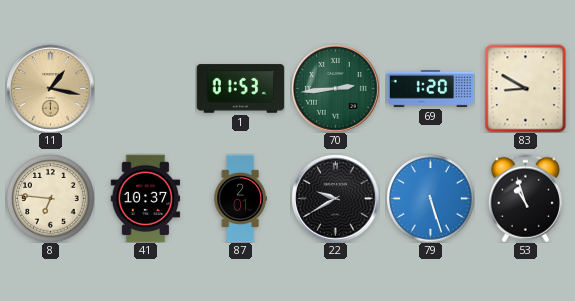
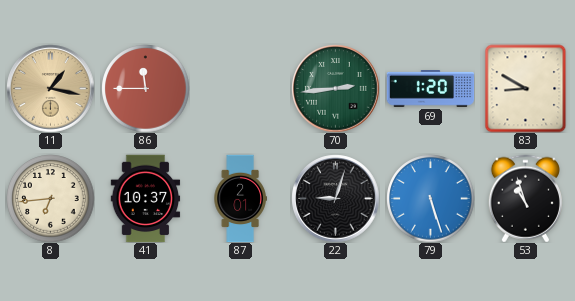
86: none -> 11:45
1: 01:53 -> none
8: 6:46 -> 6:44
22: 9:40 -> 9:03
